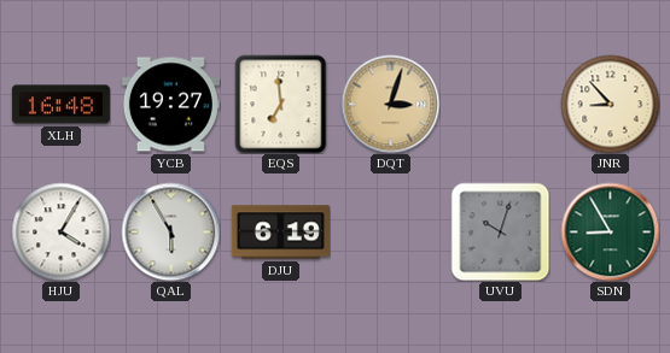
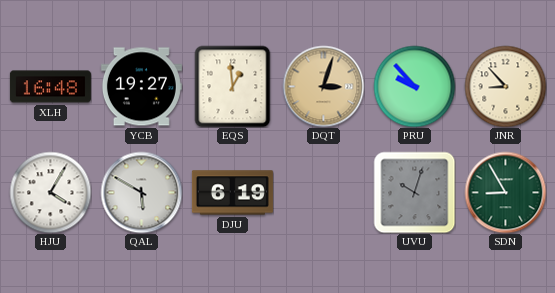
EQS: 6:59 -> 12:59
PRU: none -> 9:53
QAL: 5:55 -> 5:50
